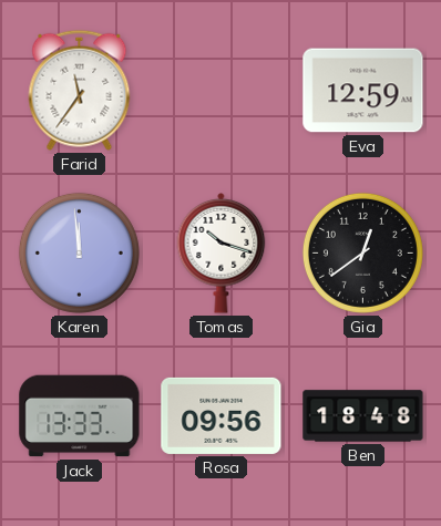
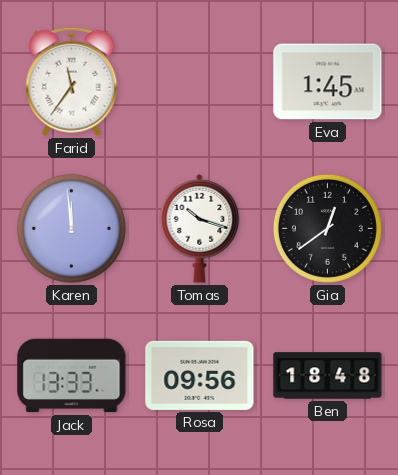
Eva: 12:59 -> 1:45
